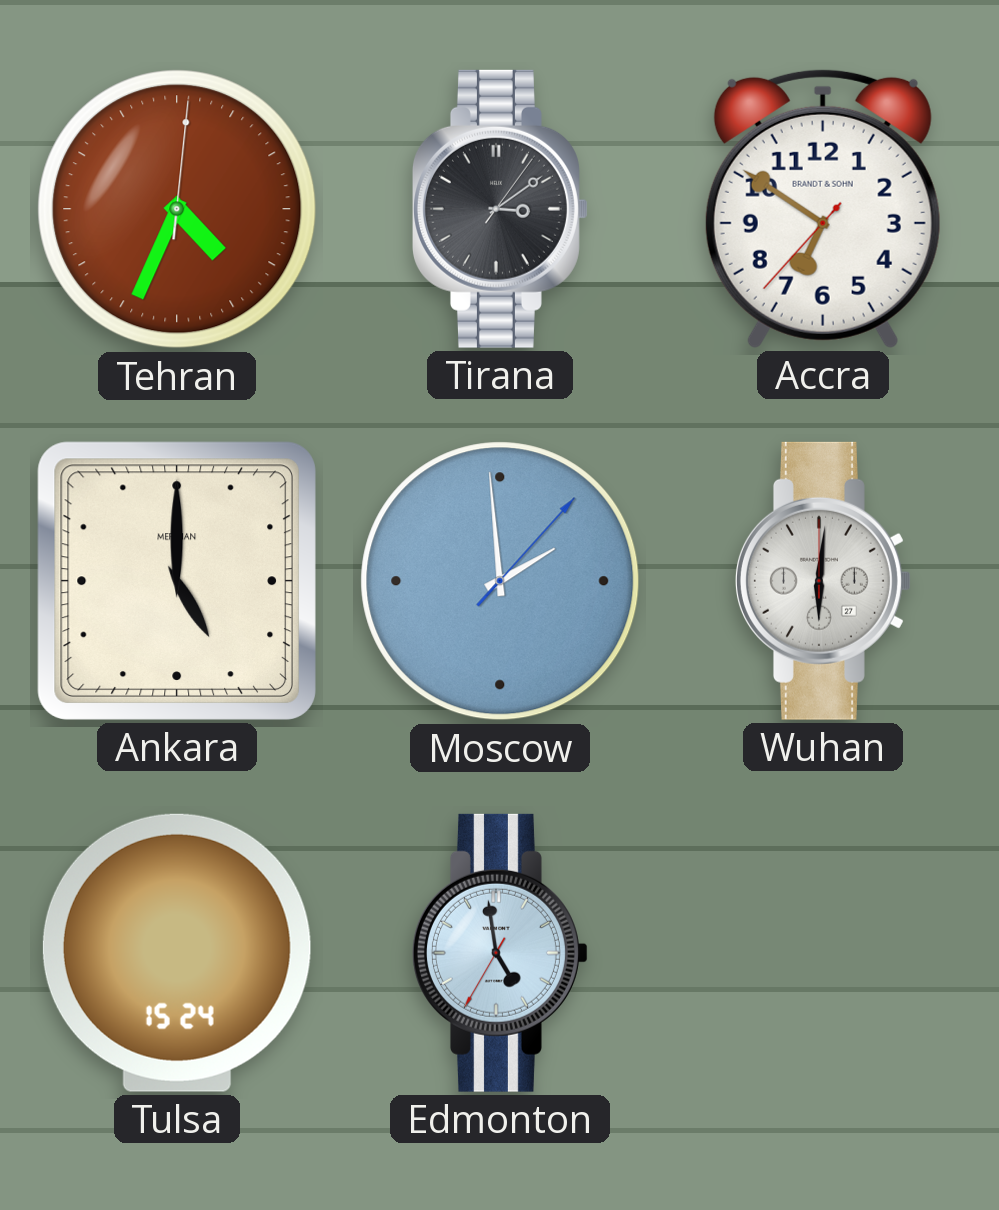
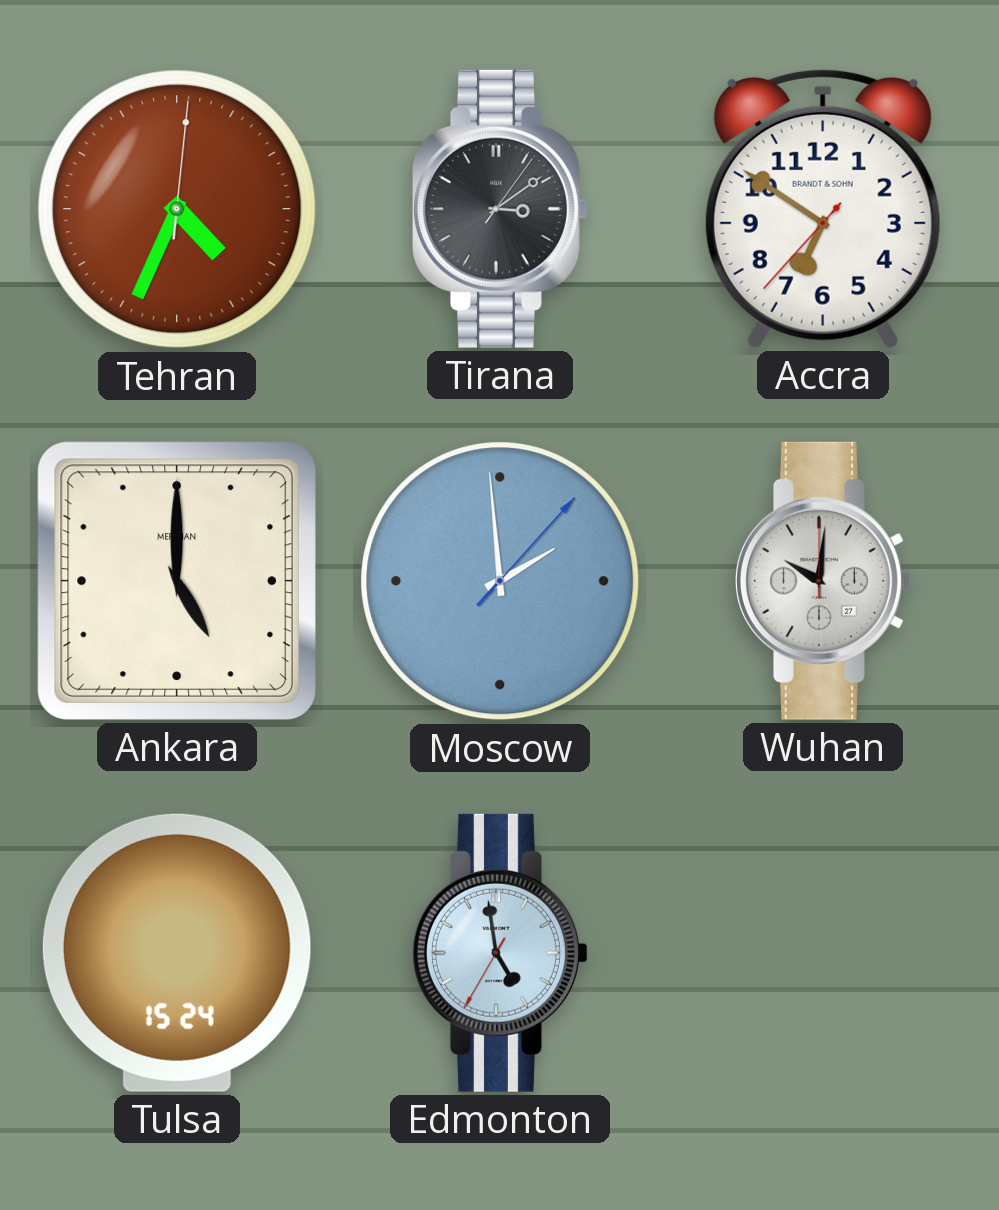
Wuhan: 6:01 -> 10:01
